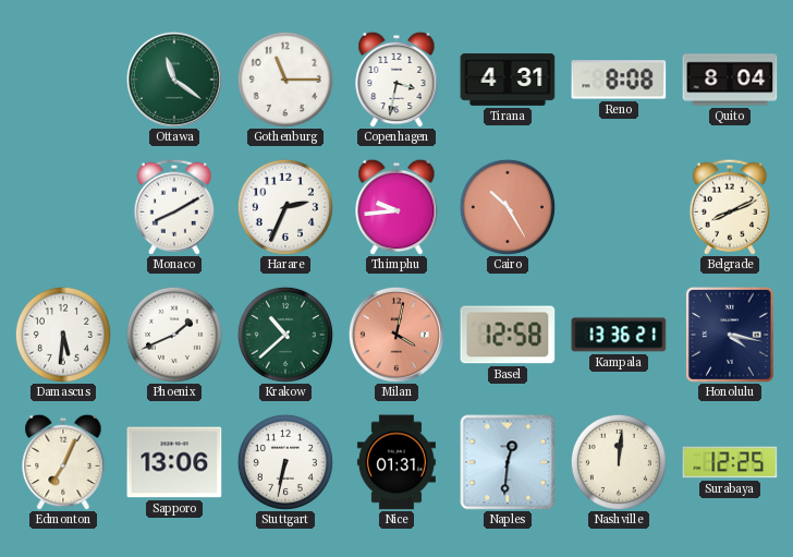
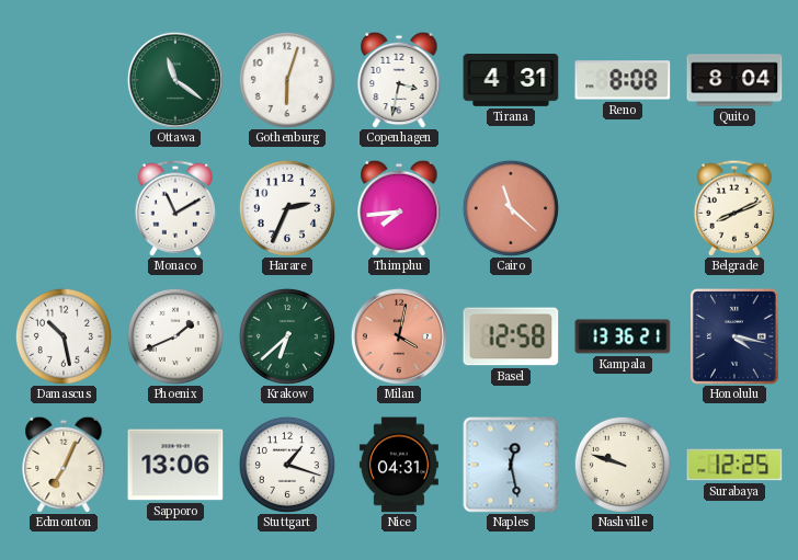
Gothenburg: 11:15 -> 6:03
Monaco: 8:10 -> 11:10
Thimphu: 9:44 -> 7:44
Cairo: 10:25 -> 11:22
Damascus: 5:31 -> 10:28
Krakow: 10:38 -> 6:38
Stuttgart: 6:32 -> 1:18
Nice: 01:31 -> 04:31
Naples: 12:31 -> 12:28
Nashville: 12:01 -> 9:48
